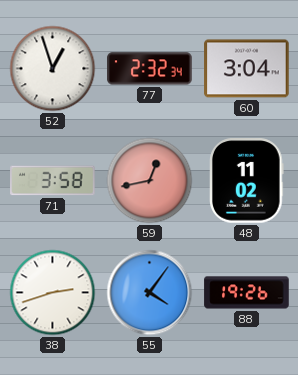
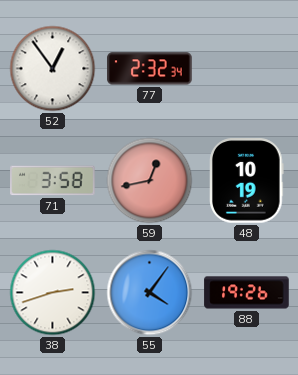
52: 12:57 -> 12:54
60: 3:04 -> none
48: 11:02 -> 10:19
